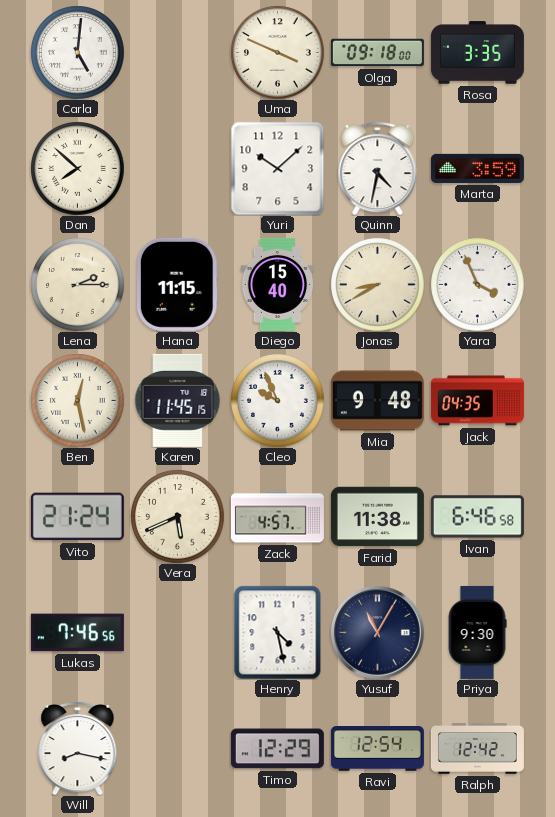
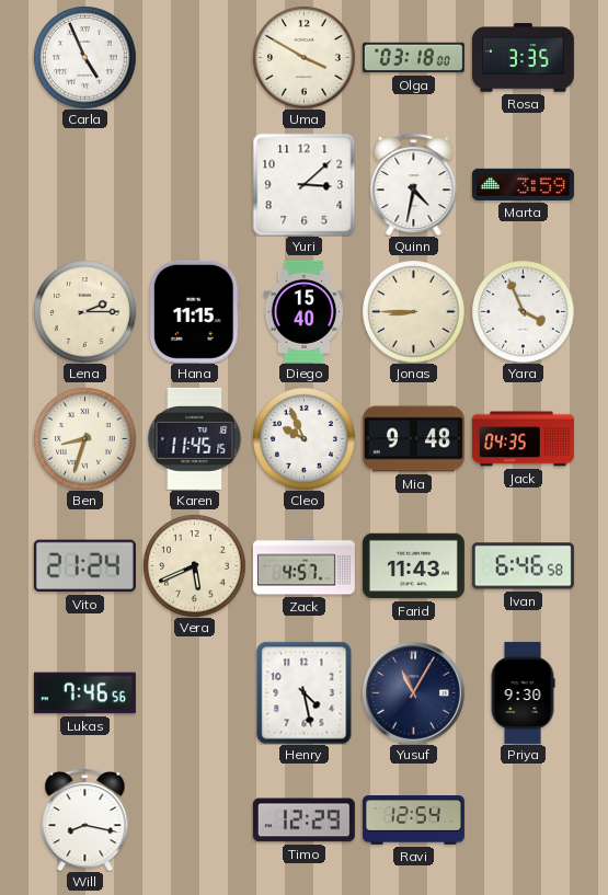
Carla: 5:01 -> 4:56
Uma: 3:49 -> 3:50
Olga: 09:18 -> 03:18
Dan: 7:52 -> none
Yuri: 10:08 -> 3:08
Jonas: 8:40 -> 8:45
Ben: 12:28 -> 8:33
Farid: 11:38 -> 11:43
Ralph: 12:42 -> none
